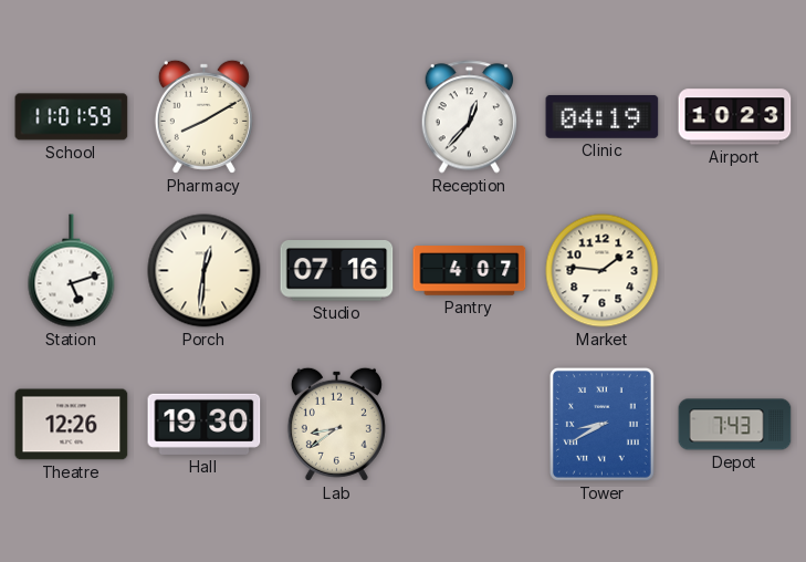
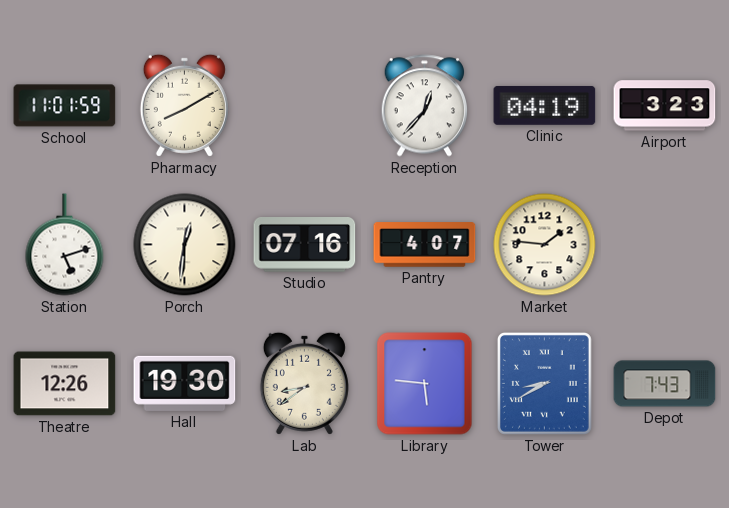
Airport: 10:23 -> 3:23
Library: none -> 5:46
